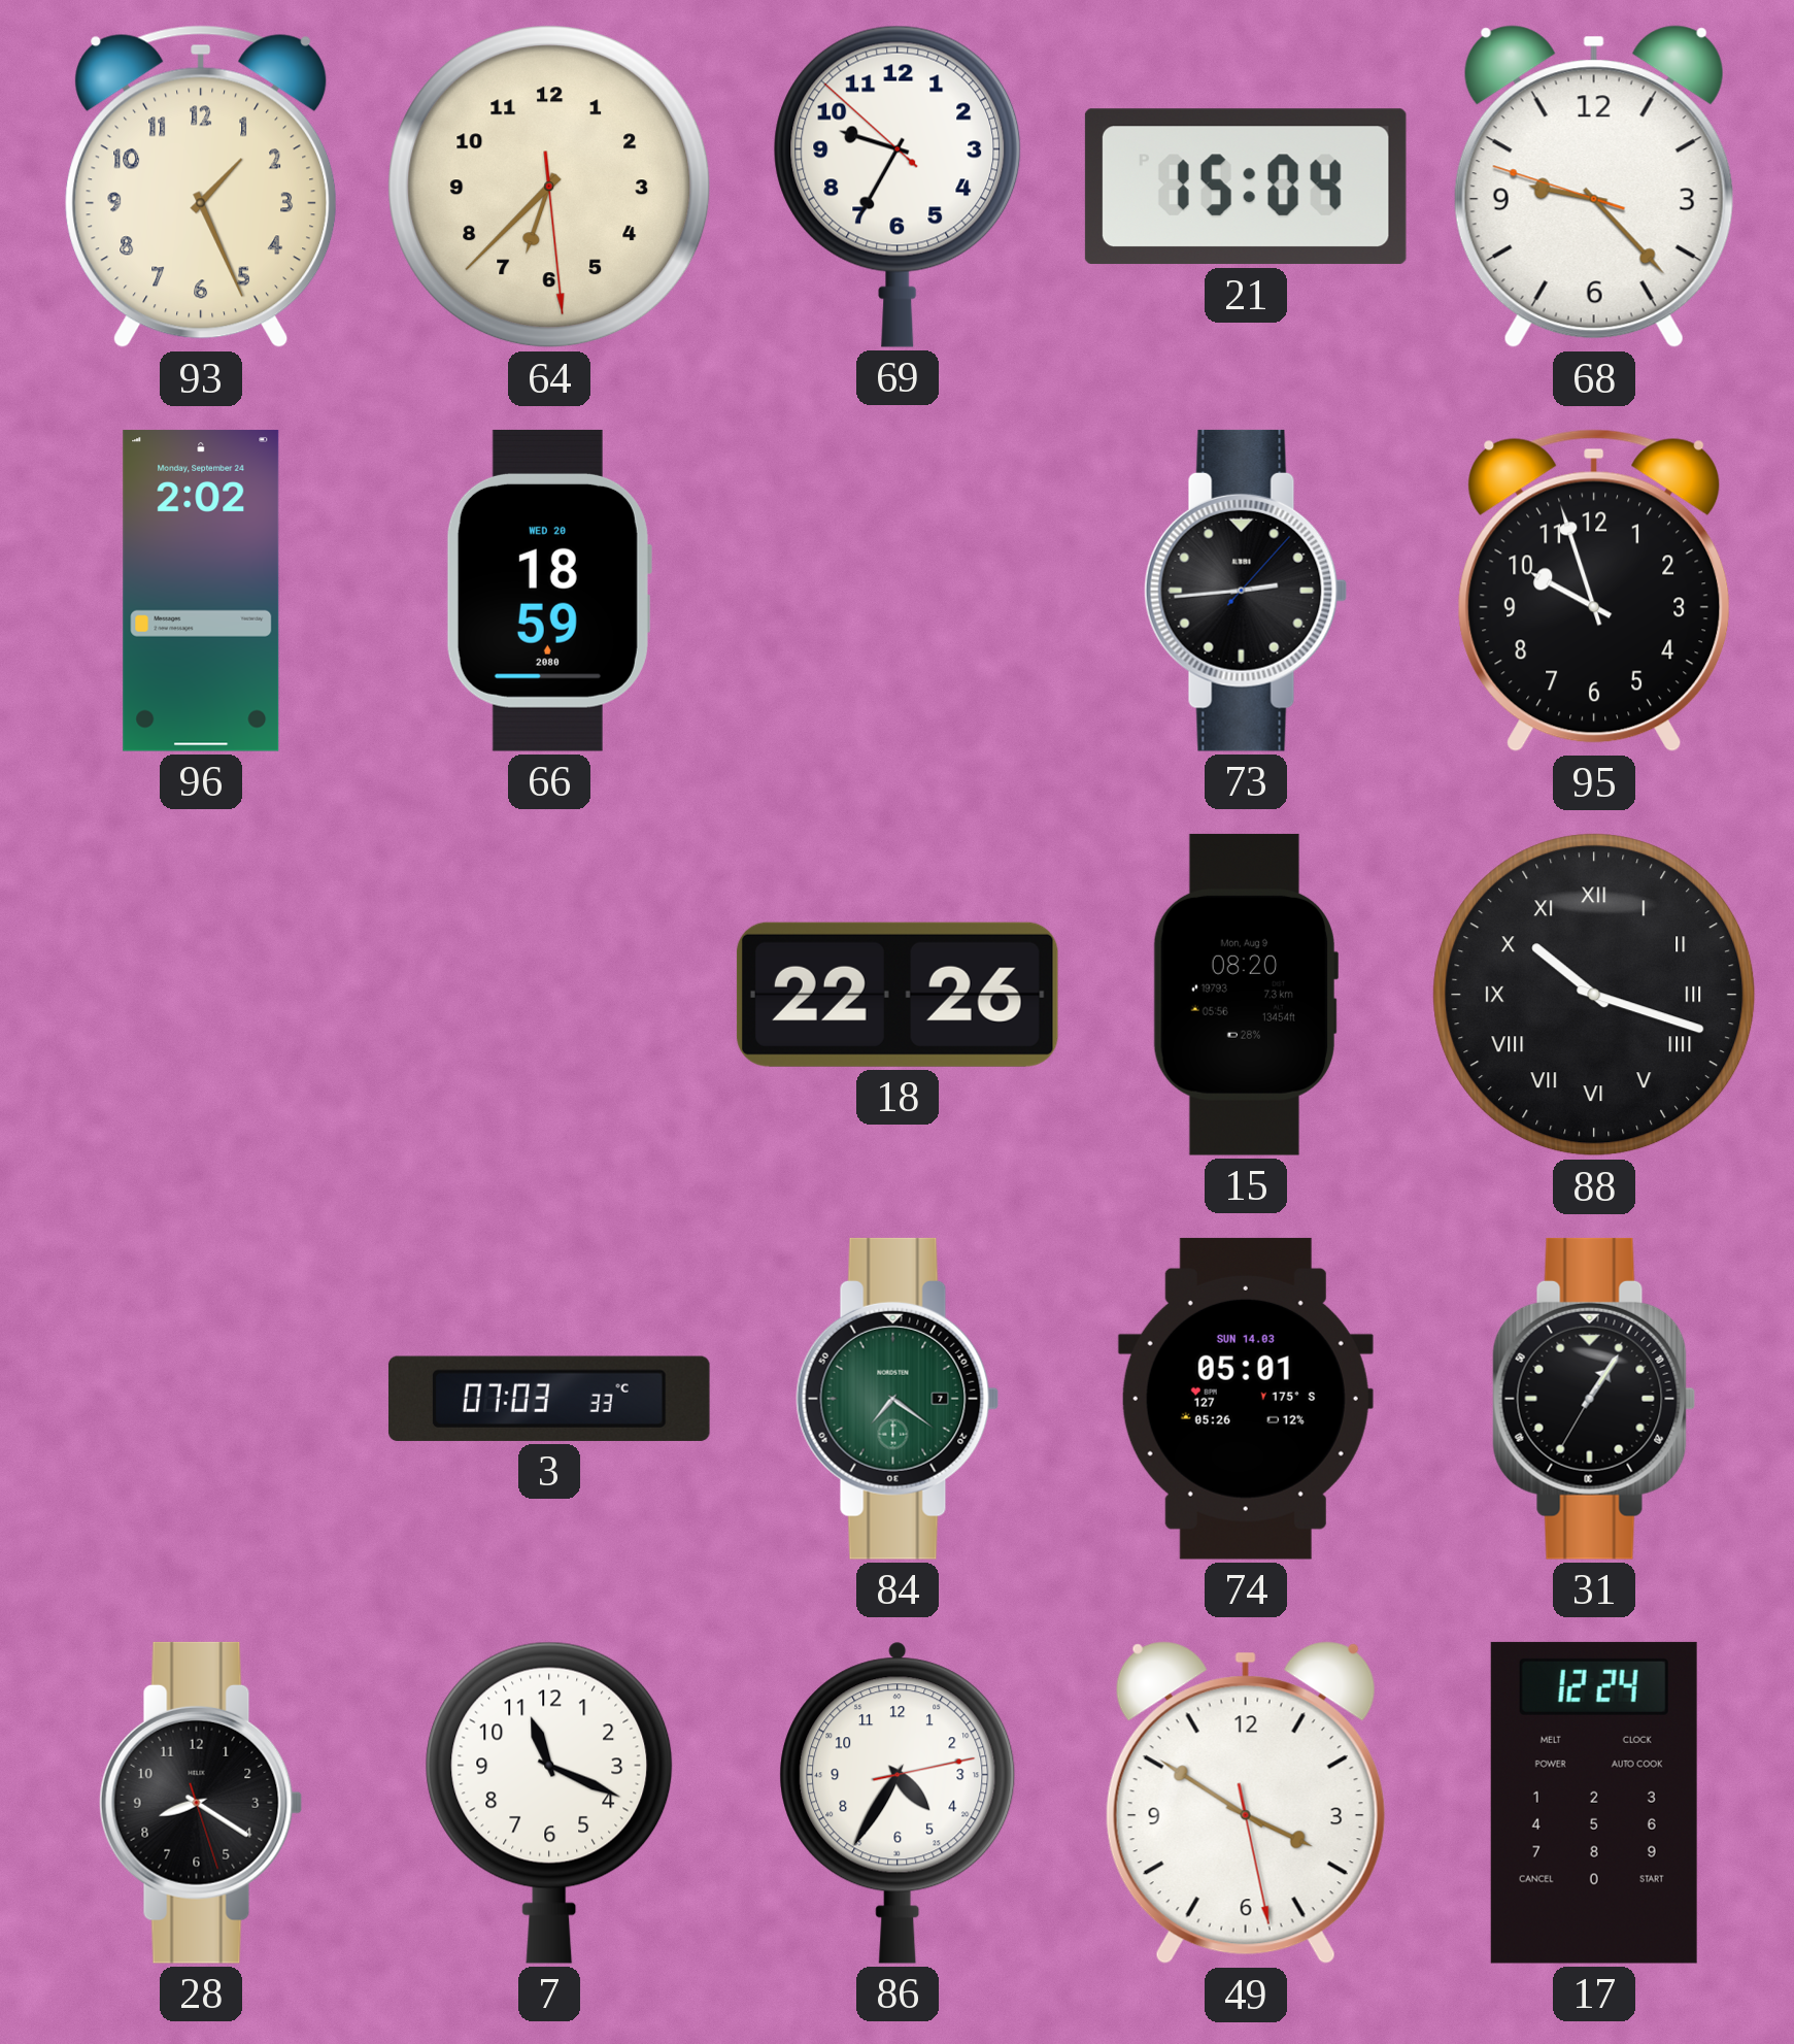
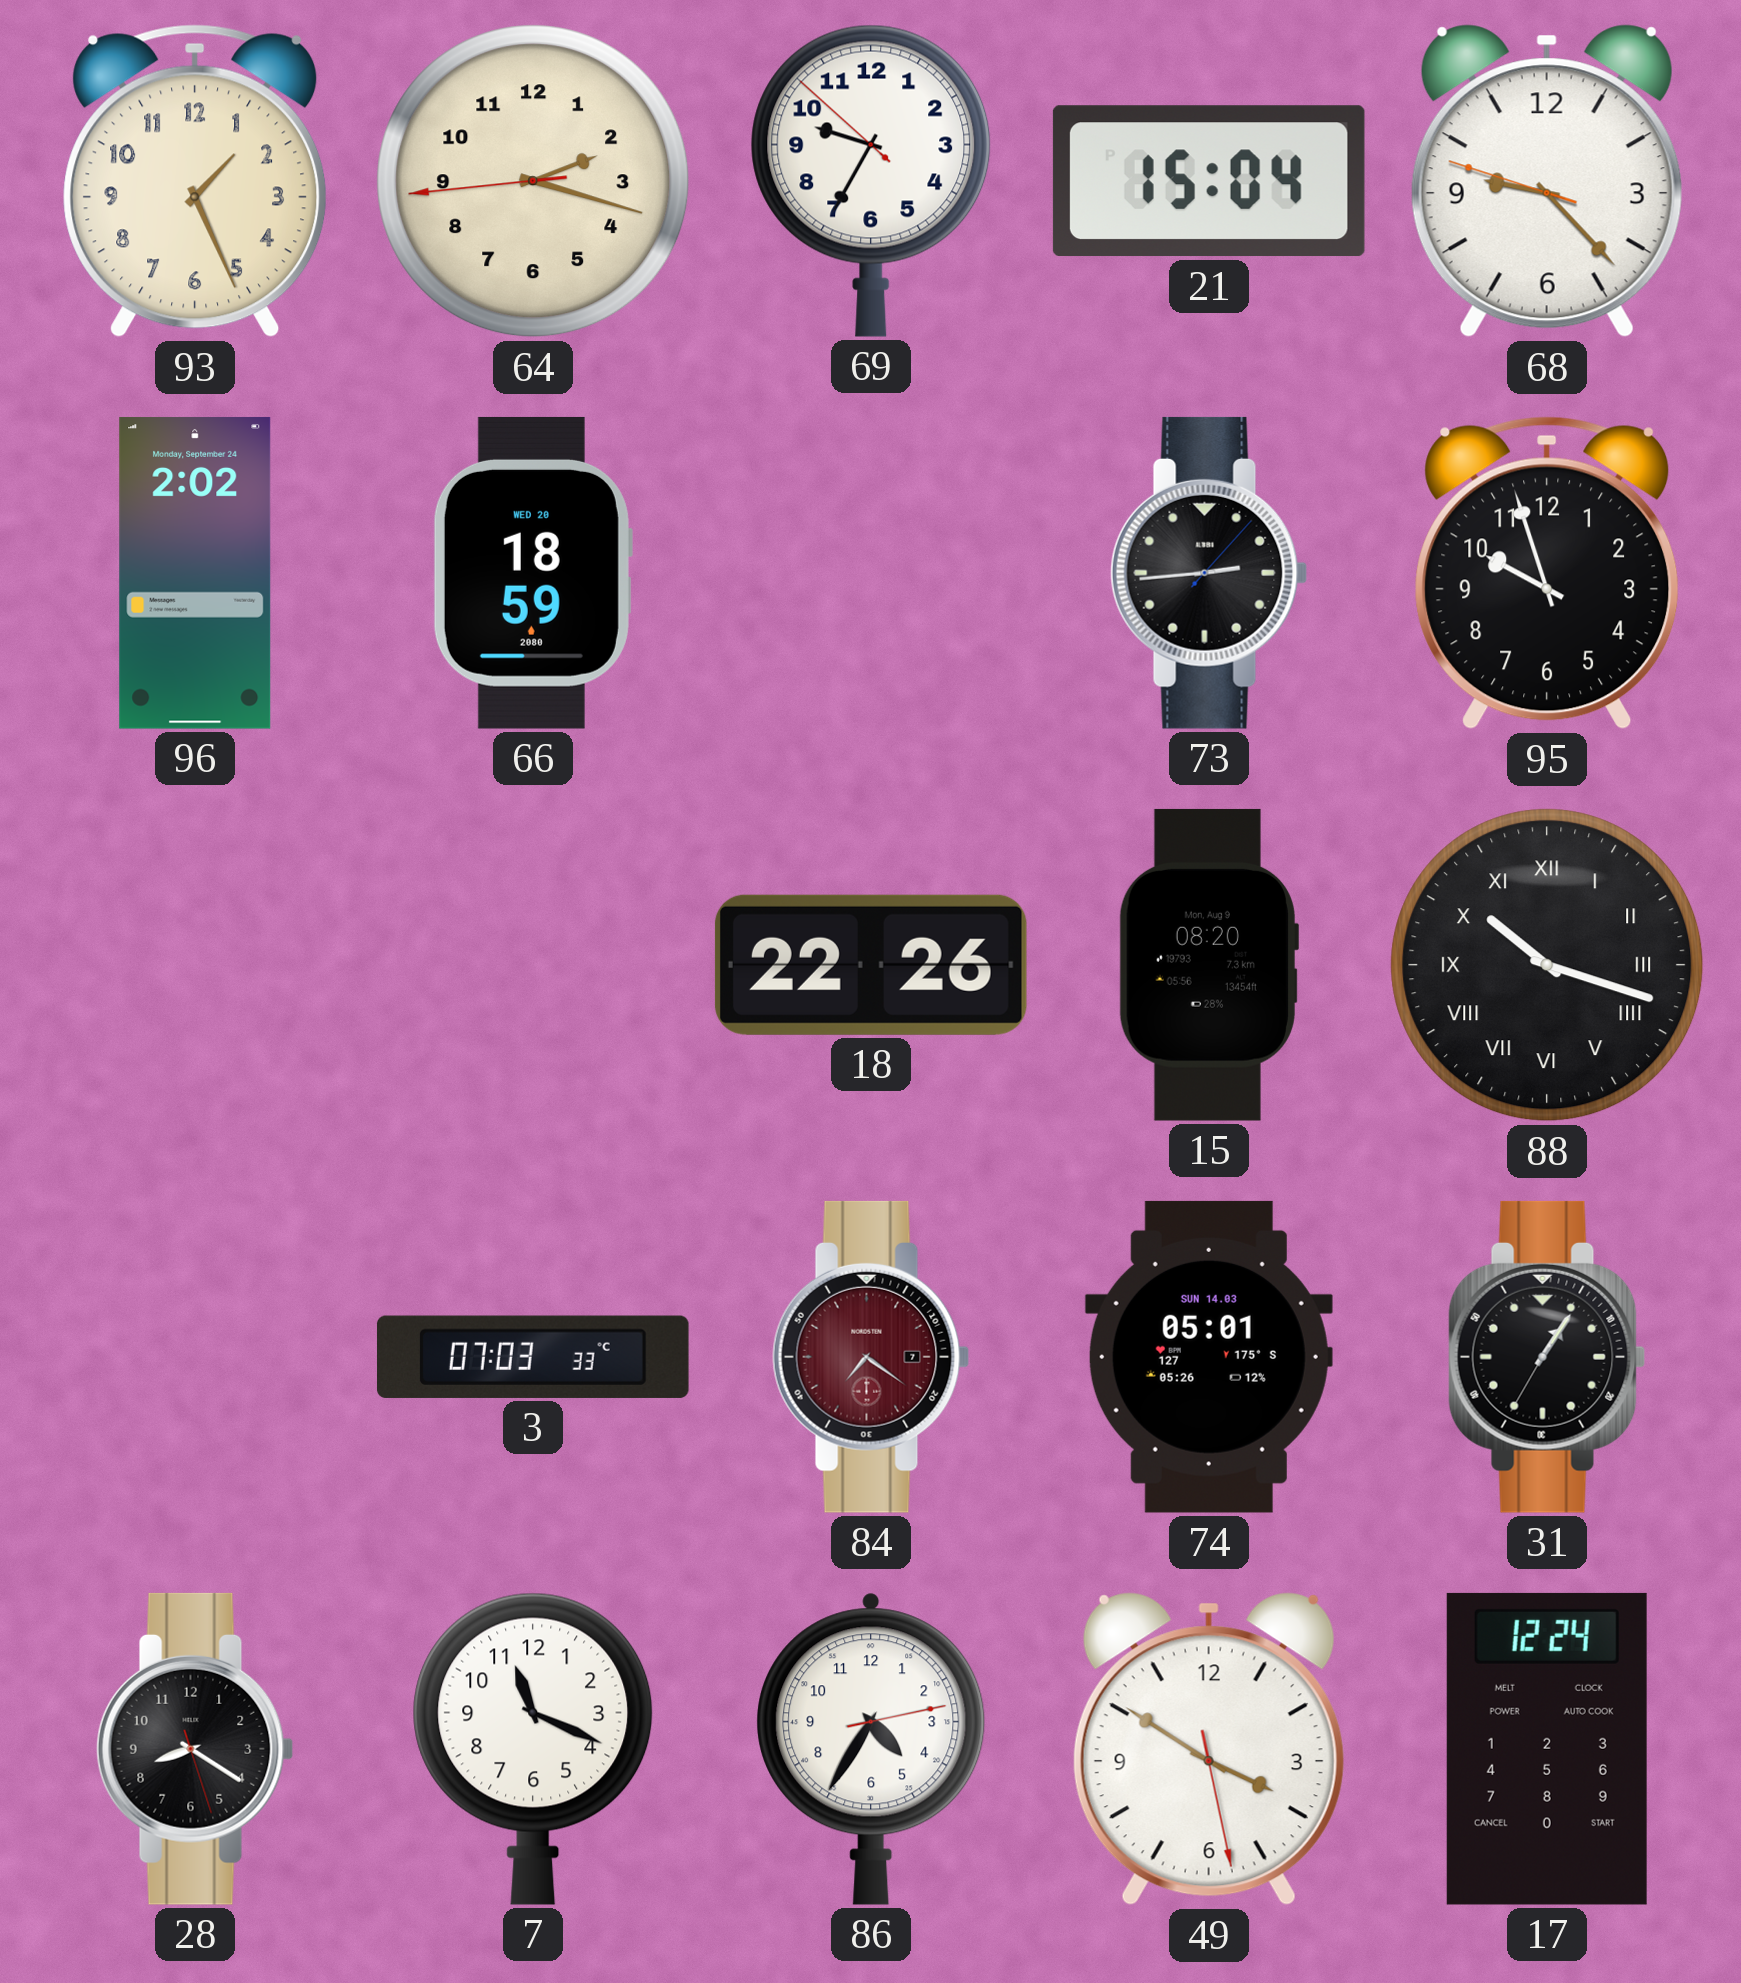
64: 6:37 -> 2:17
84 dial: green -> burgundy
